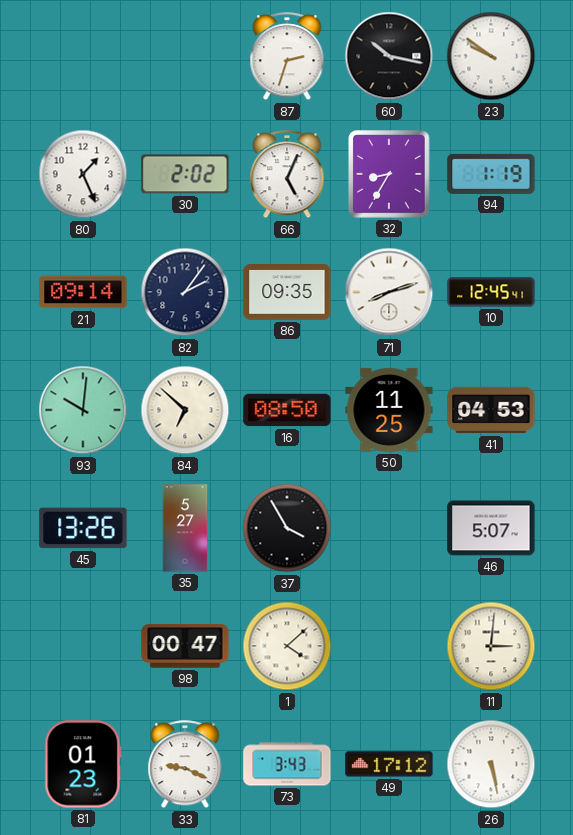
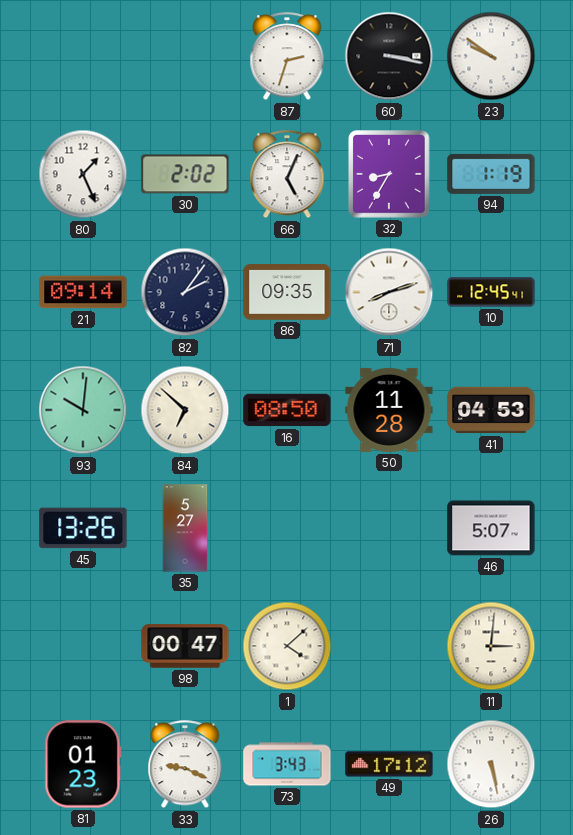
60: 10:17 -> 3:17
50: 11:25 -> 11:28
37: 3:55 -> none
